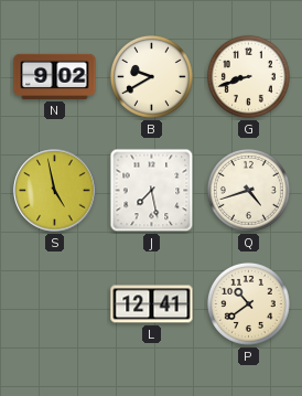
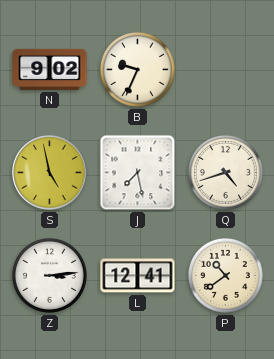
B: 9:40 -> 9:34
G: 8:42 -> none
Z: none -> 3:14
